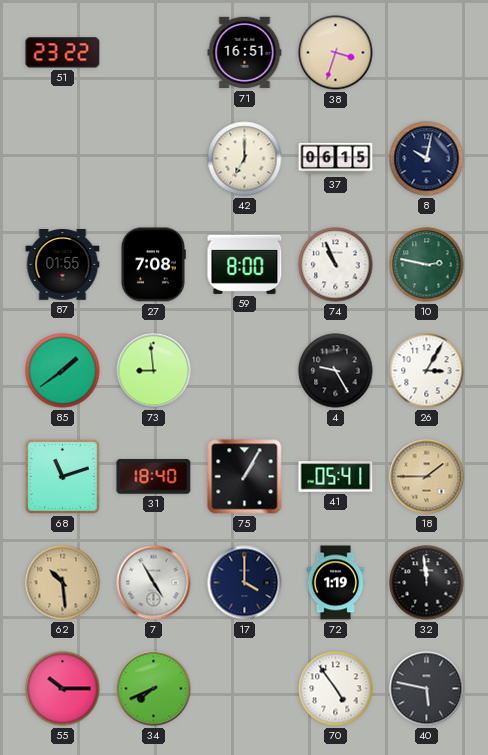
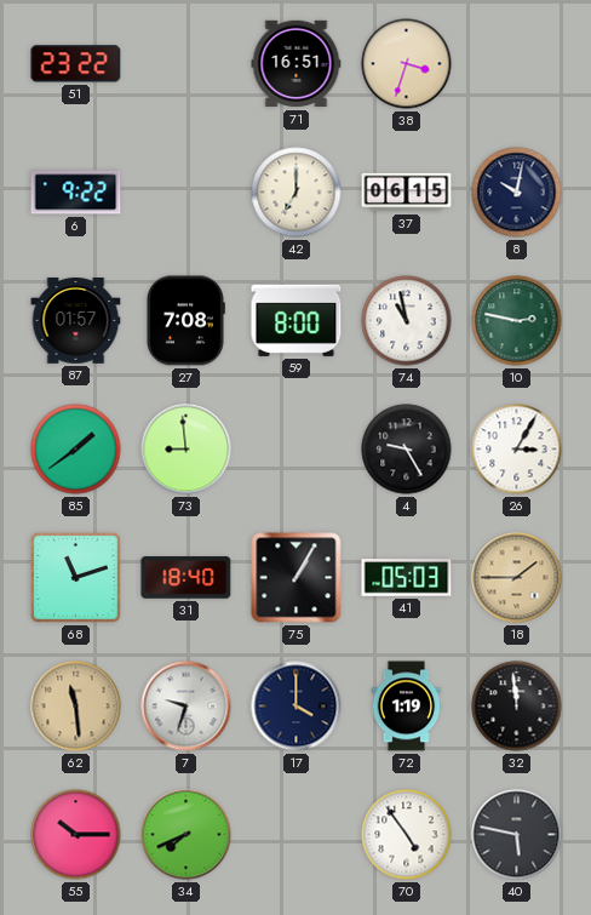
6: none -> 9:22
87: 01:55 -> 01:57
74: 10:56 -> 10:58
41: 05:41 -> 05:03
62: 10:29 -> 11:29
7: 4:55 -> 9:33
